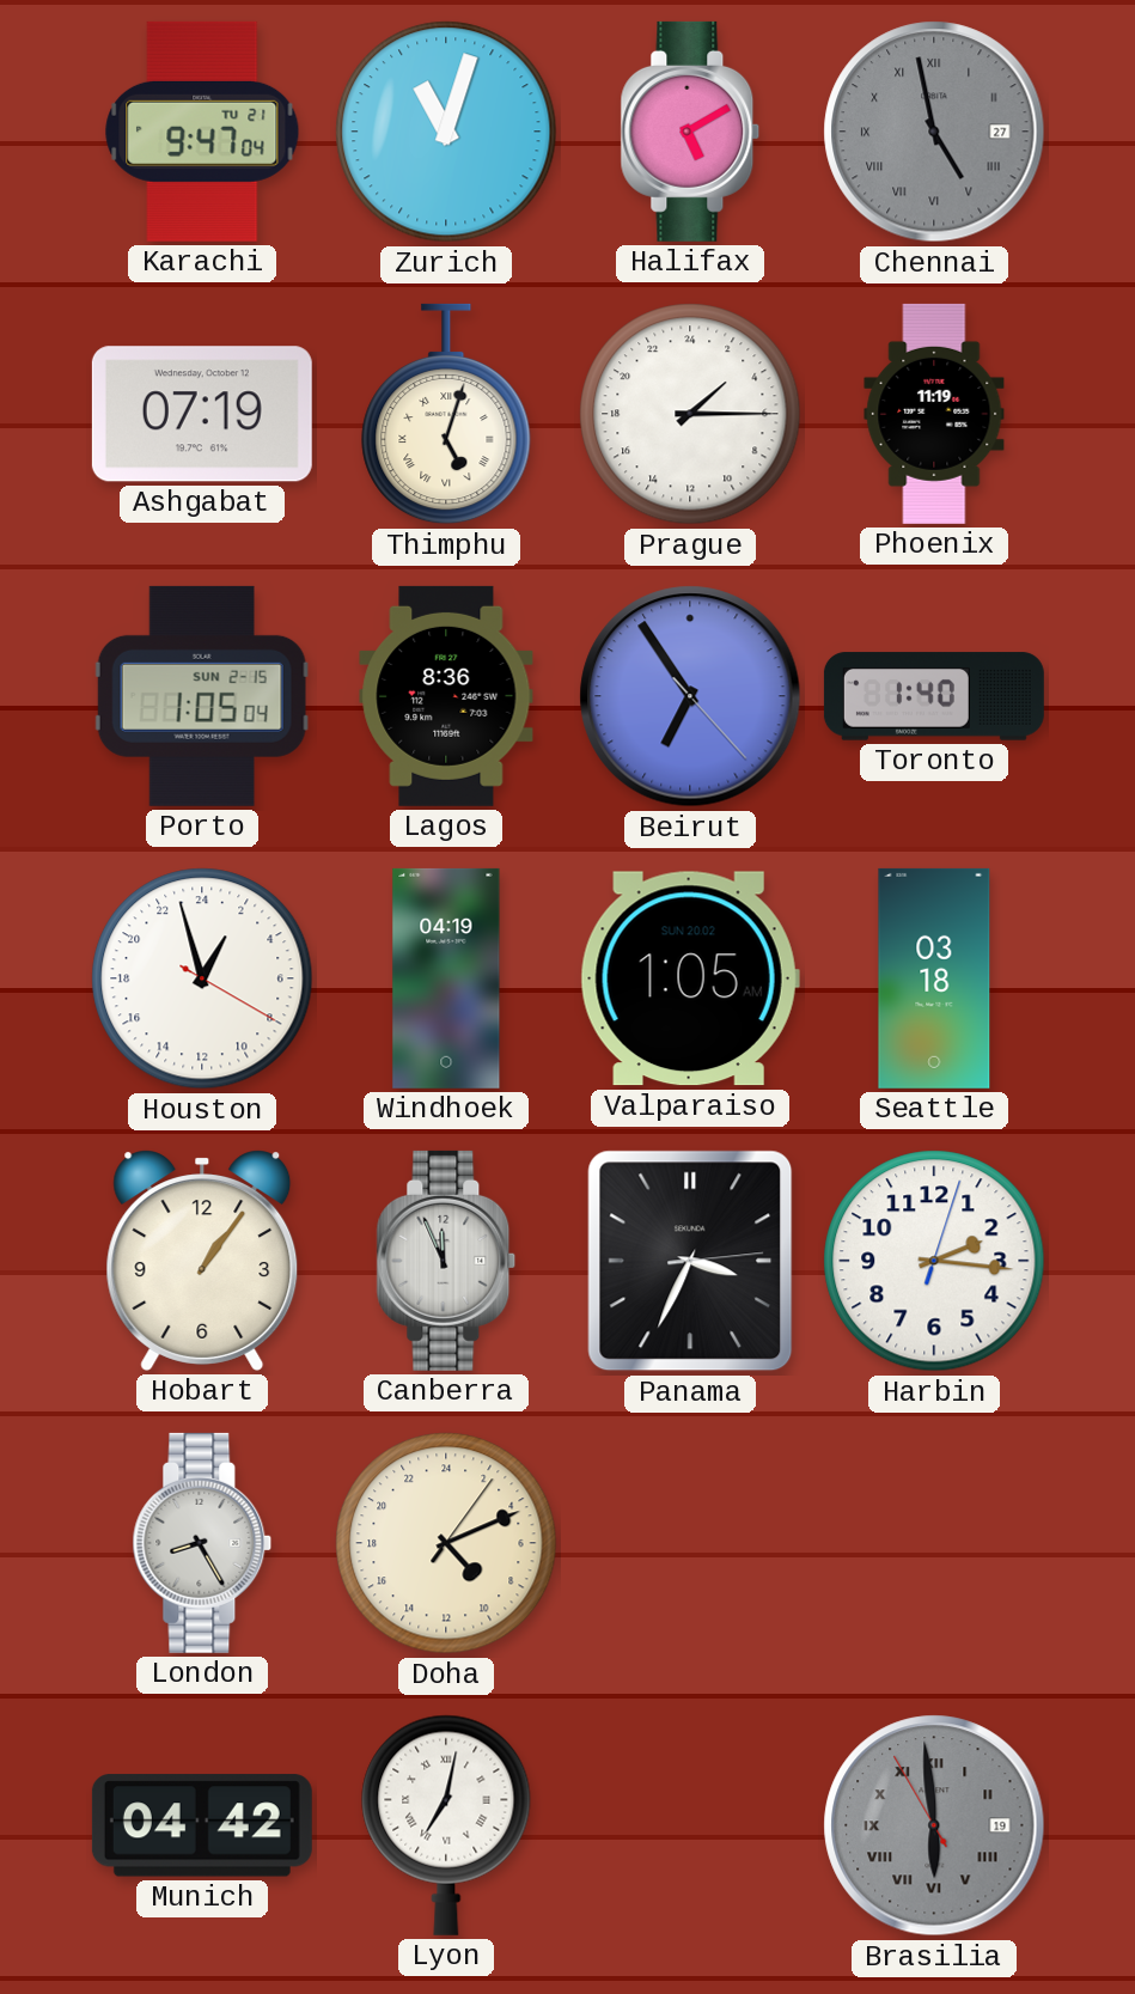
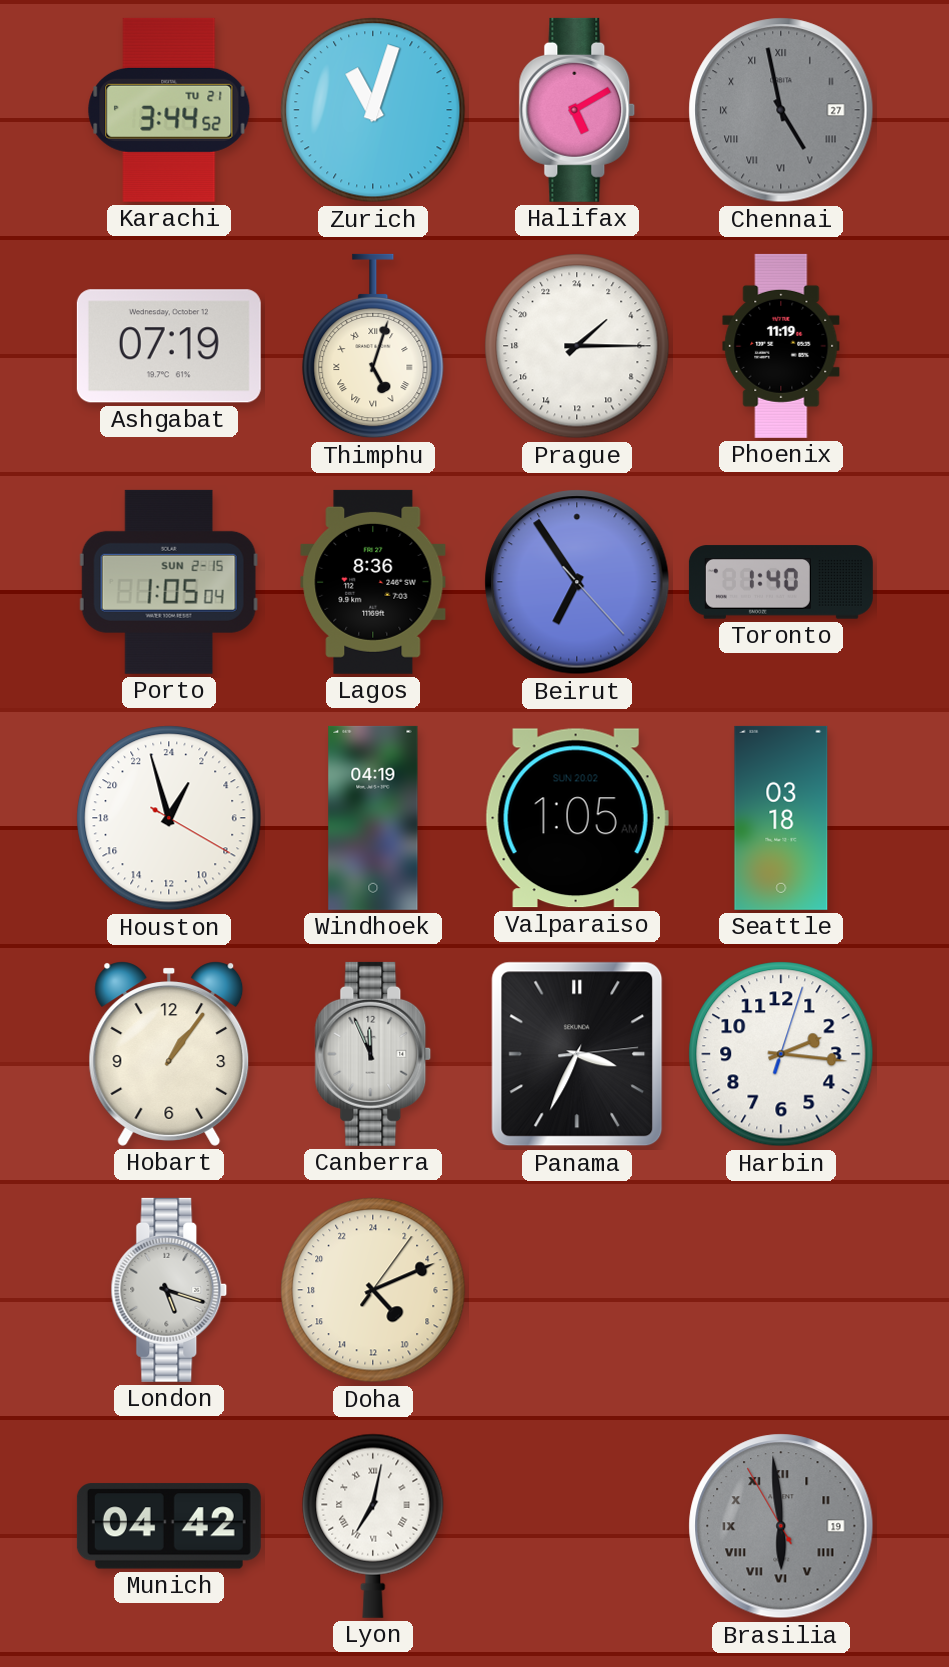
Karachi: 9:47 -> 3:44
London: 8:25 -> 5:18
